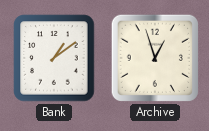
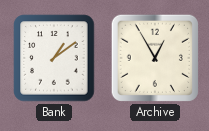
Archive: 12:57 -> 12:55
